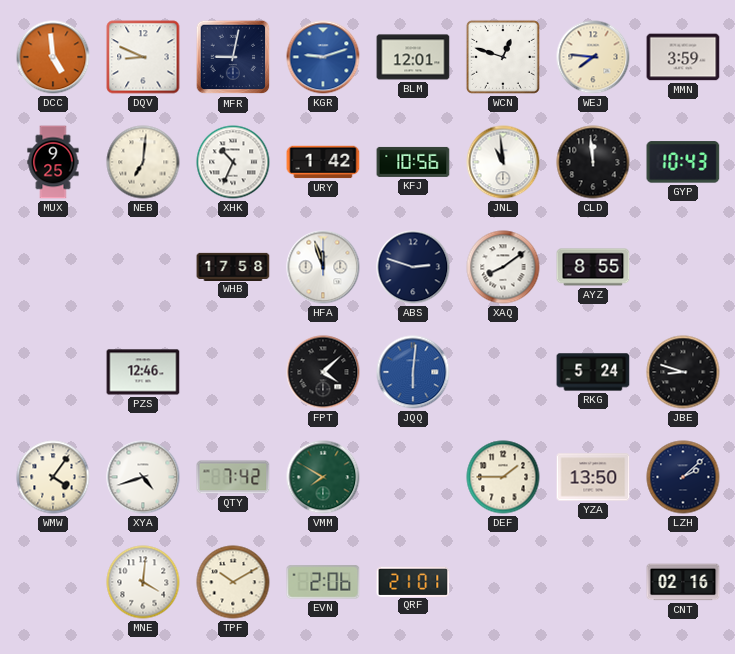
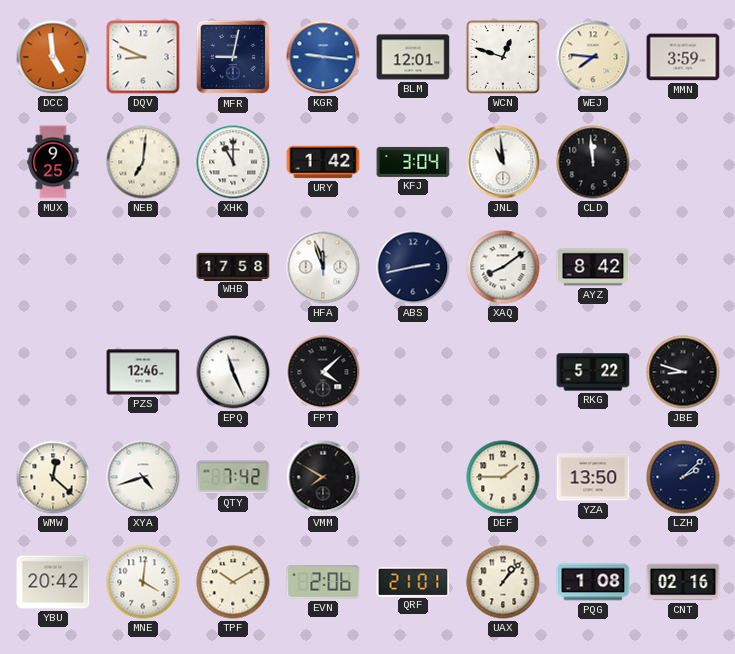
KGR: 9:12 -> 9:16
XHK: 10:34 -> 11:00
KFJ: 10:56 -> 3:04
GYP: 10:43 -> none
ABS: 2:48 -> 2:43
AYZ: 8:55 -> 8:42
EPQ: none -> 11:26
JQQ: 6:01 -> none
RKG: 5:24 -> 5:22
WMW: 4:06 -> 12:22
VMM dial: green -> black
YBU: none -> 20:42
UAX: none -> 1:07
PQG: none -> 1:08
